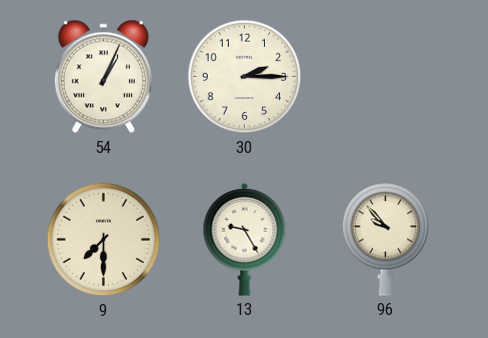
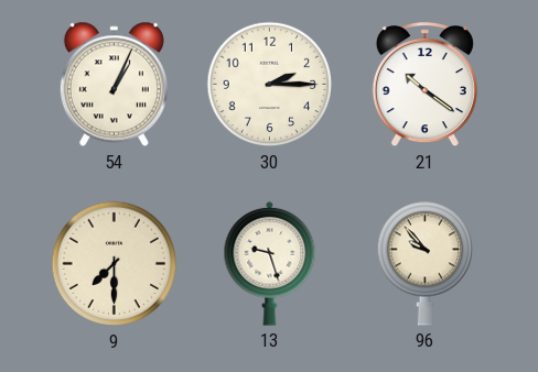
21: none -> 10:21
13: 9:25 -> 9:27
